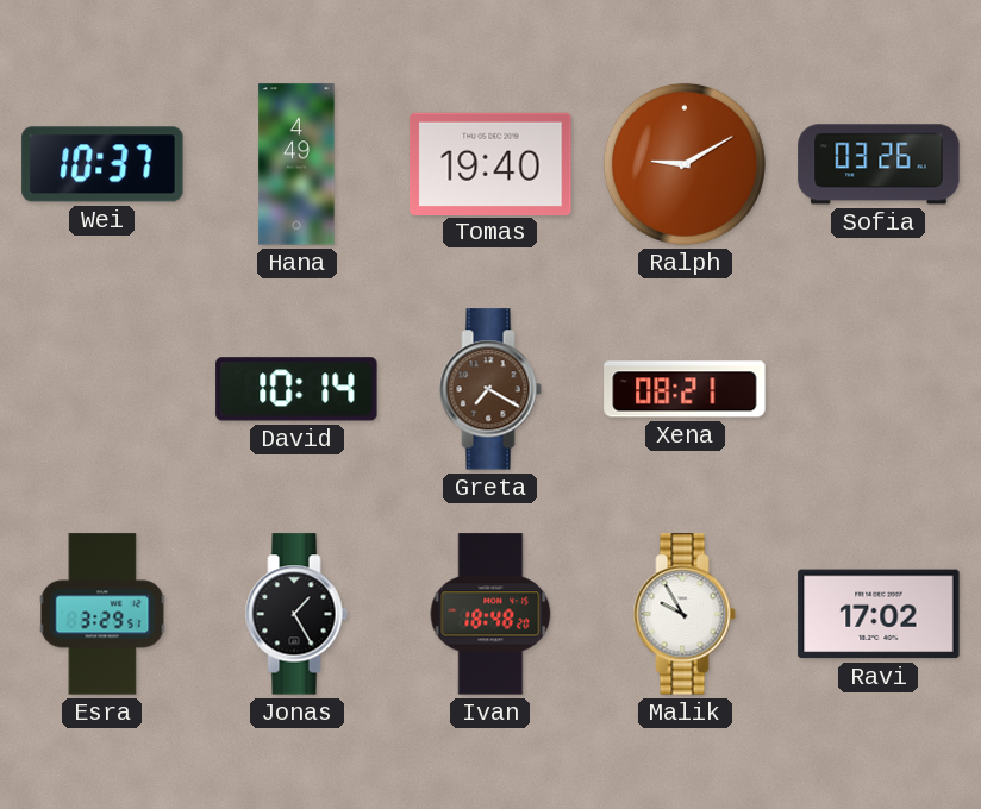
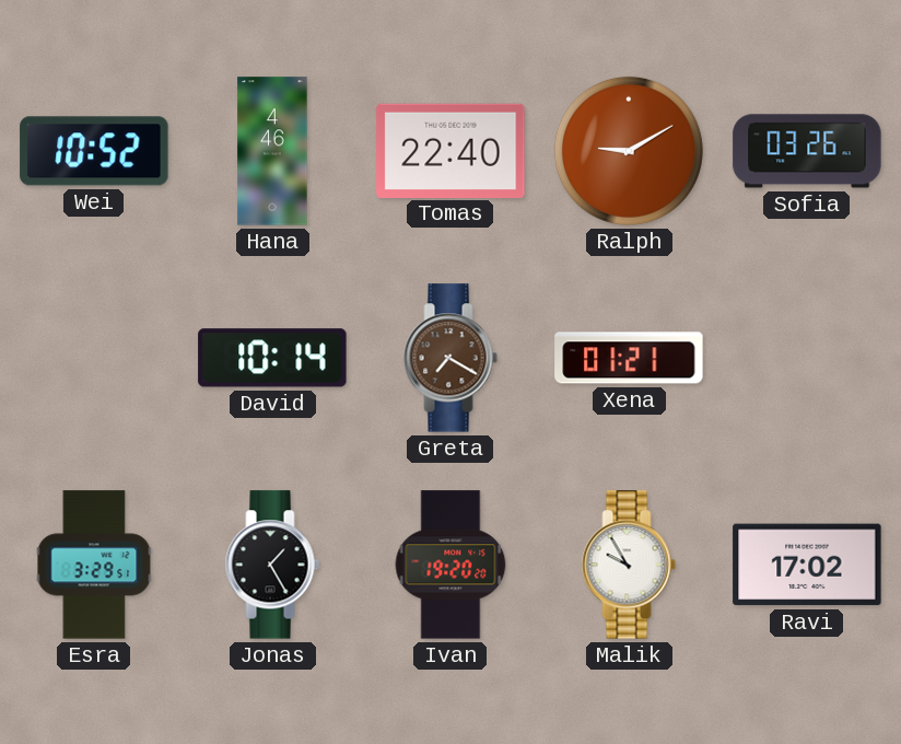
Wei: 10:37 -> 10:52
Hana: 4:49 -> 4:46
Tomas: 19:40 -> 22:40
Xena: 08:21 -> 01:21
Ivan: 18:48 -> 19:20
